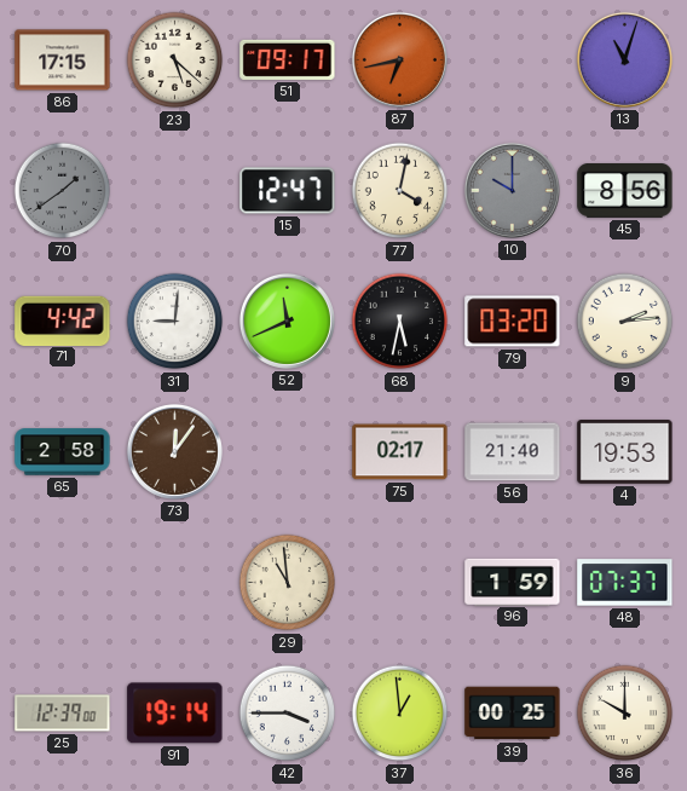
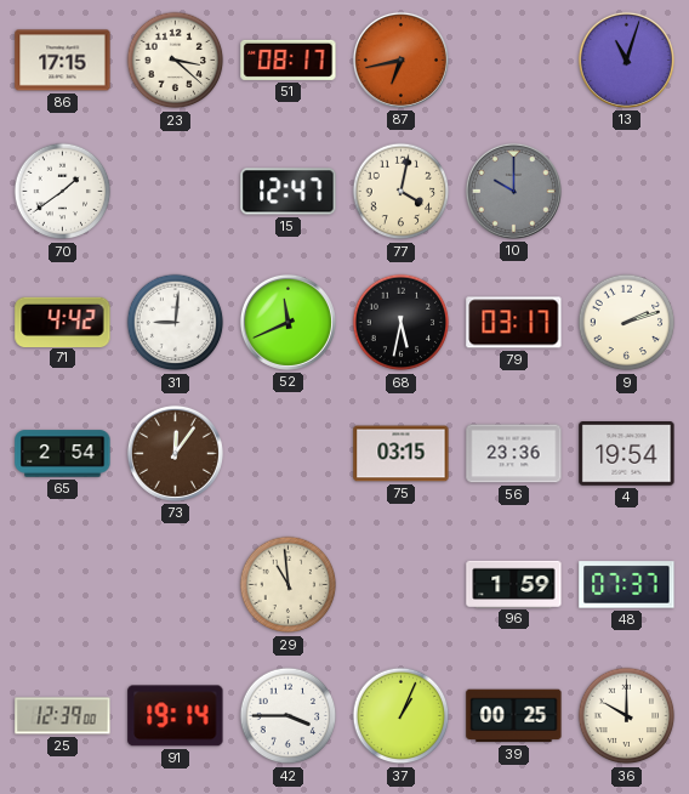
23: 5:22 -> 3:22
51: 09:17 -> 08:17
70 dial: grey -> white
45: 8:56 -> none
79: 03:20 -> 03:17
9: 2:14 -> 2:12
65: 2:58 -> 2:54
75: 02:17 -> 03:15
56: 21:40 -> 23:36
4: 19:53 -> 19:54
37: 12:59 -> 1:04
